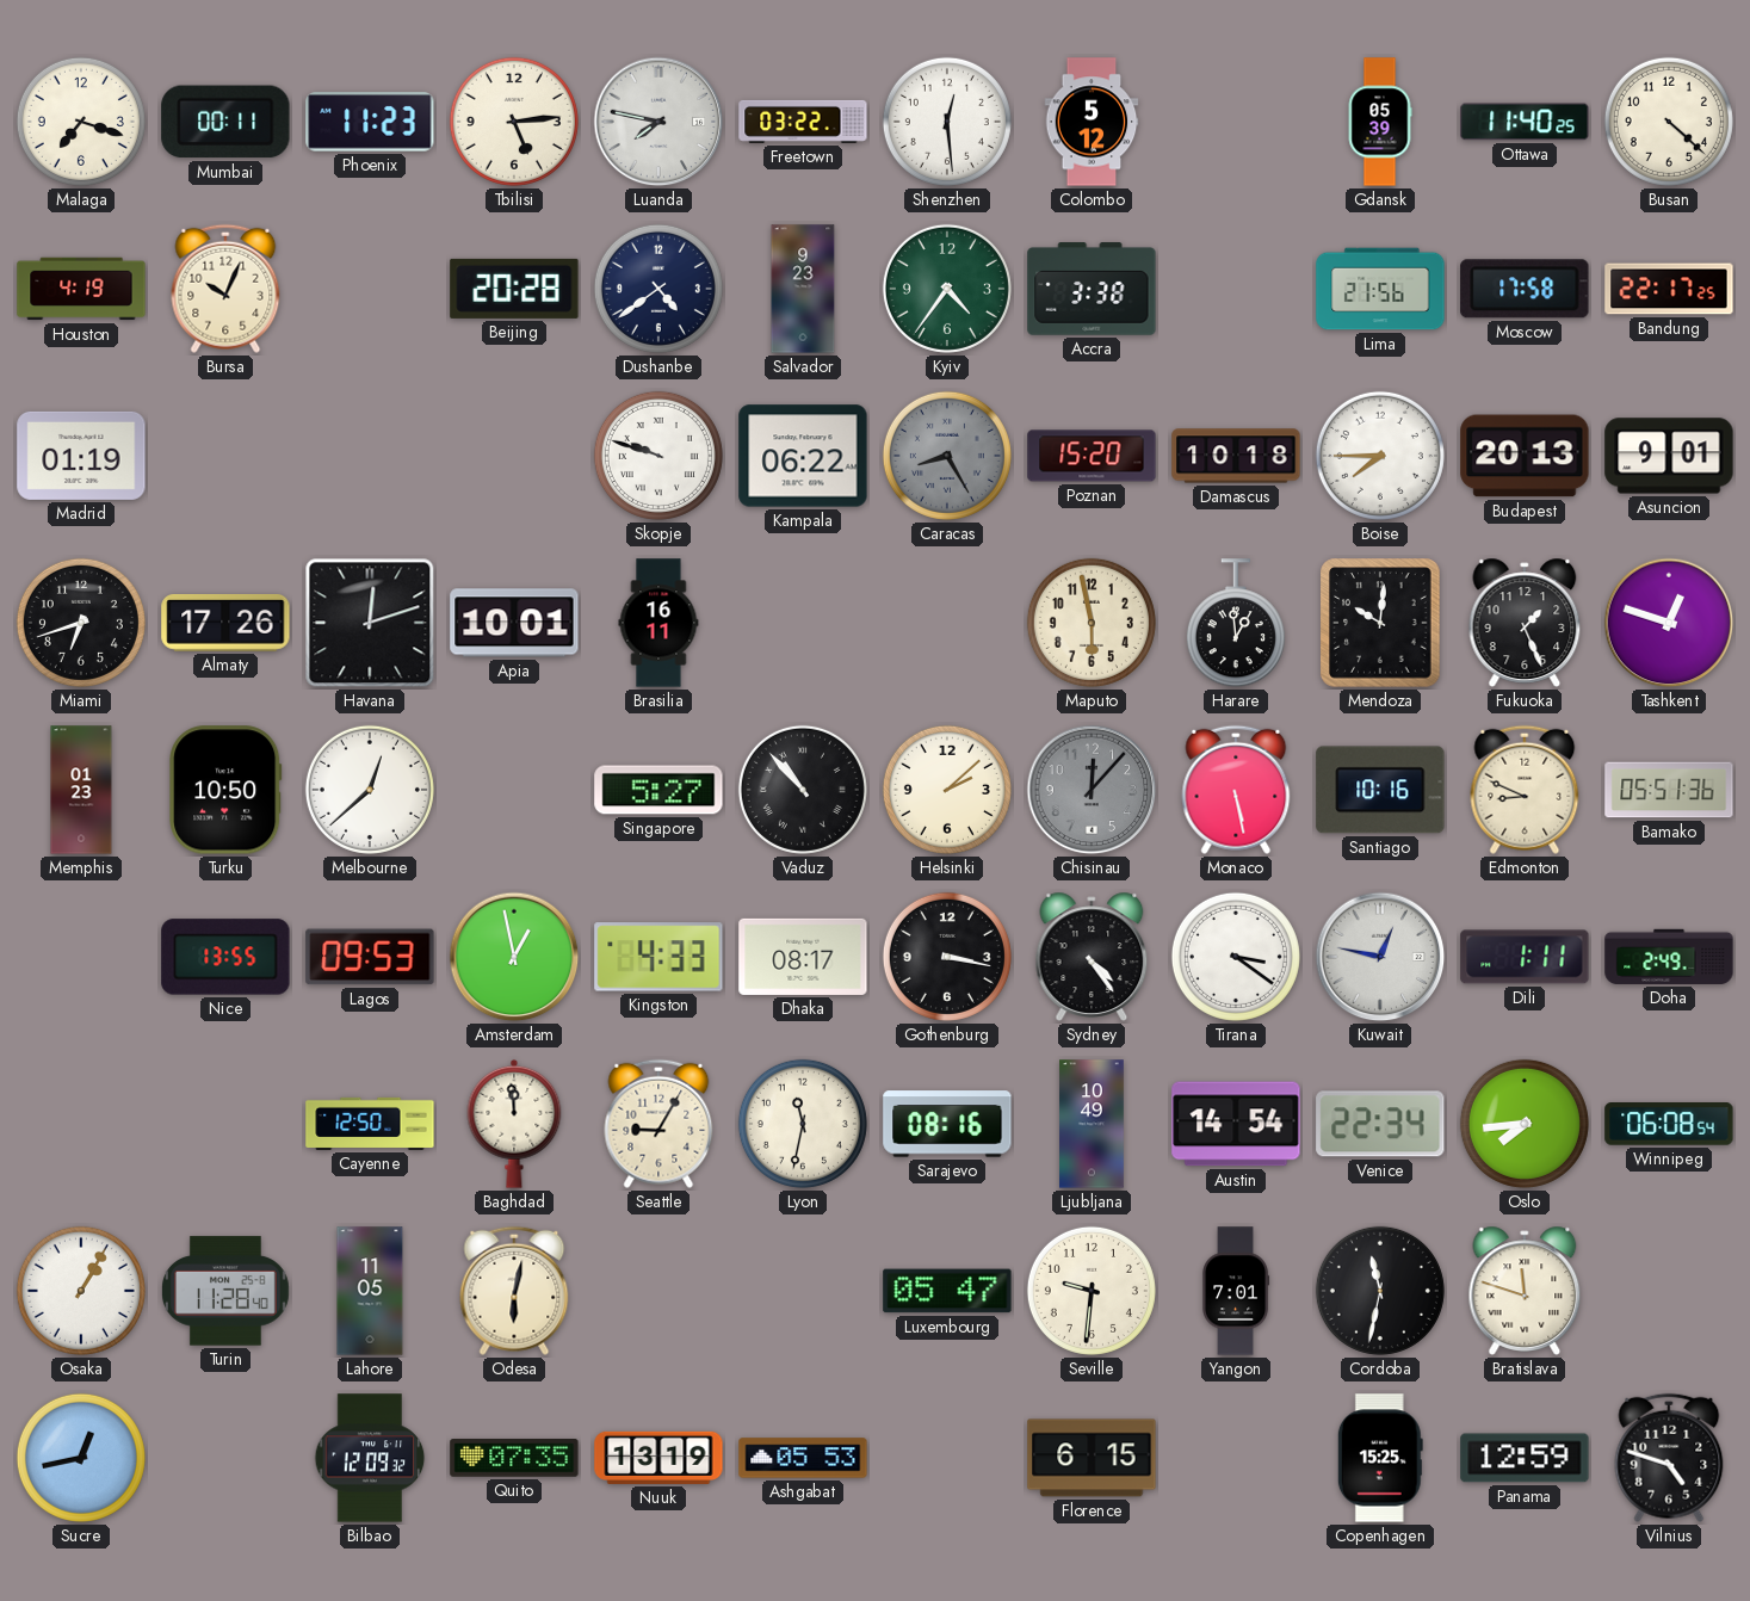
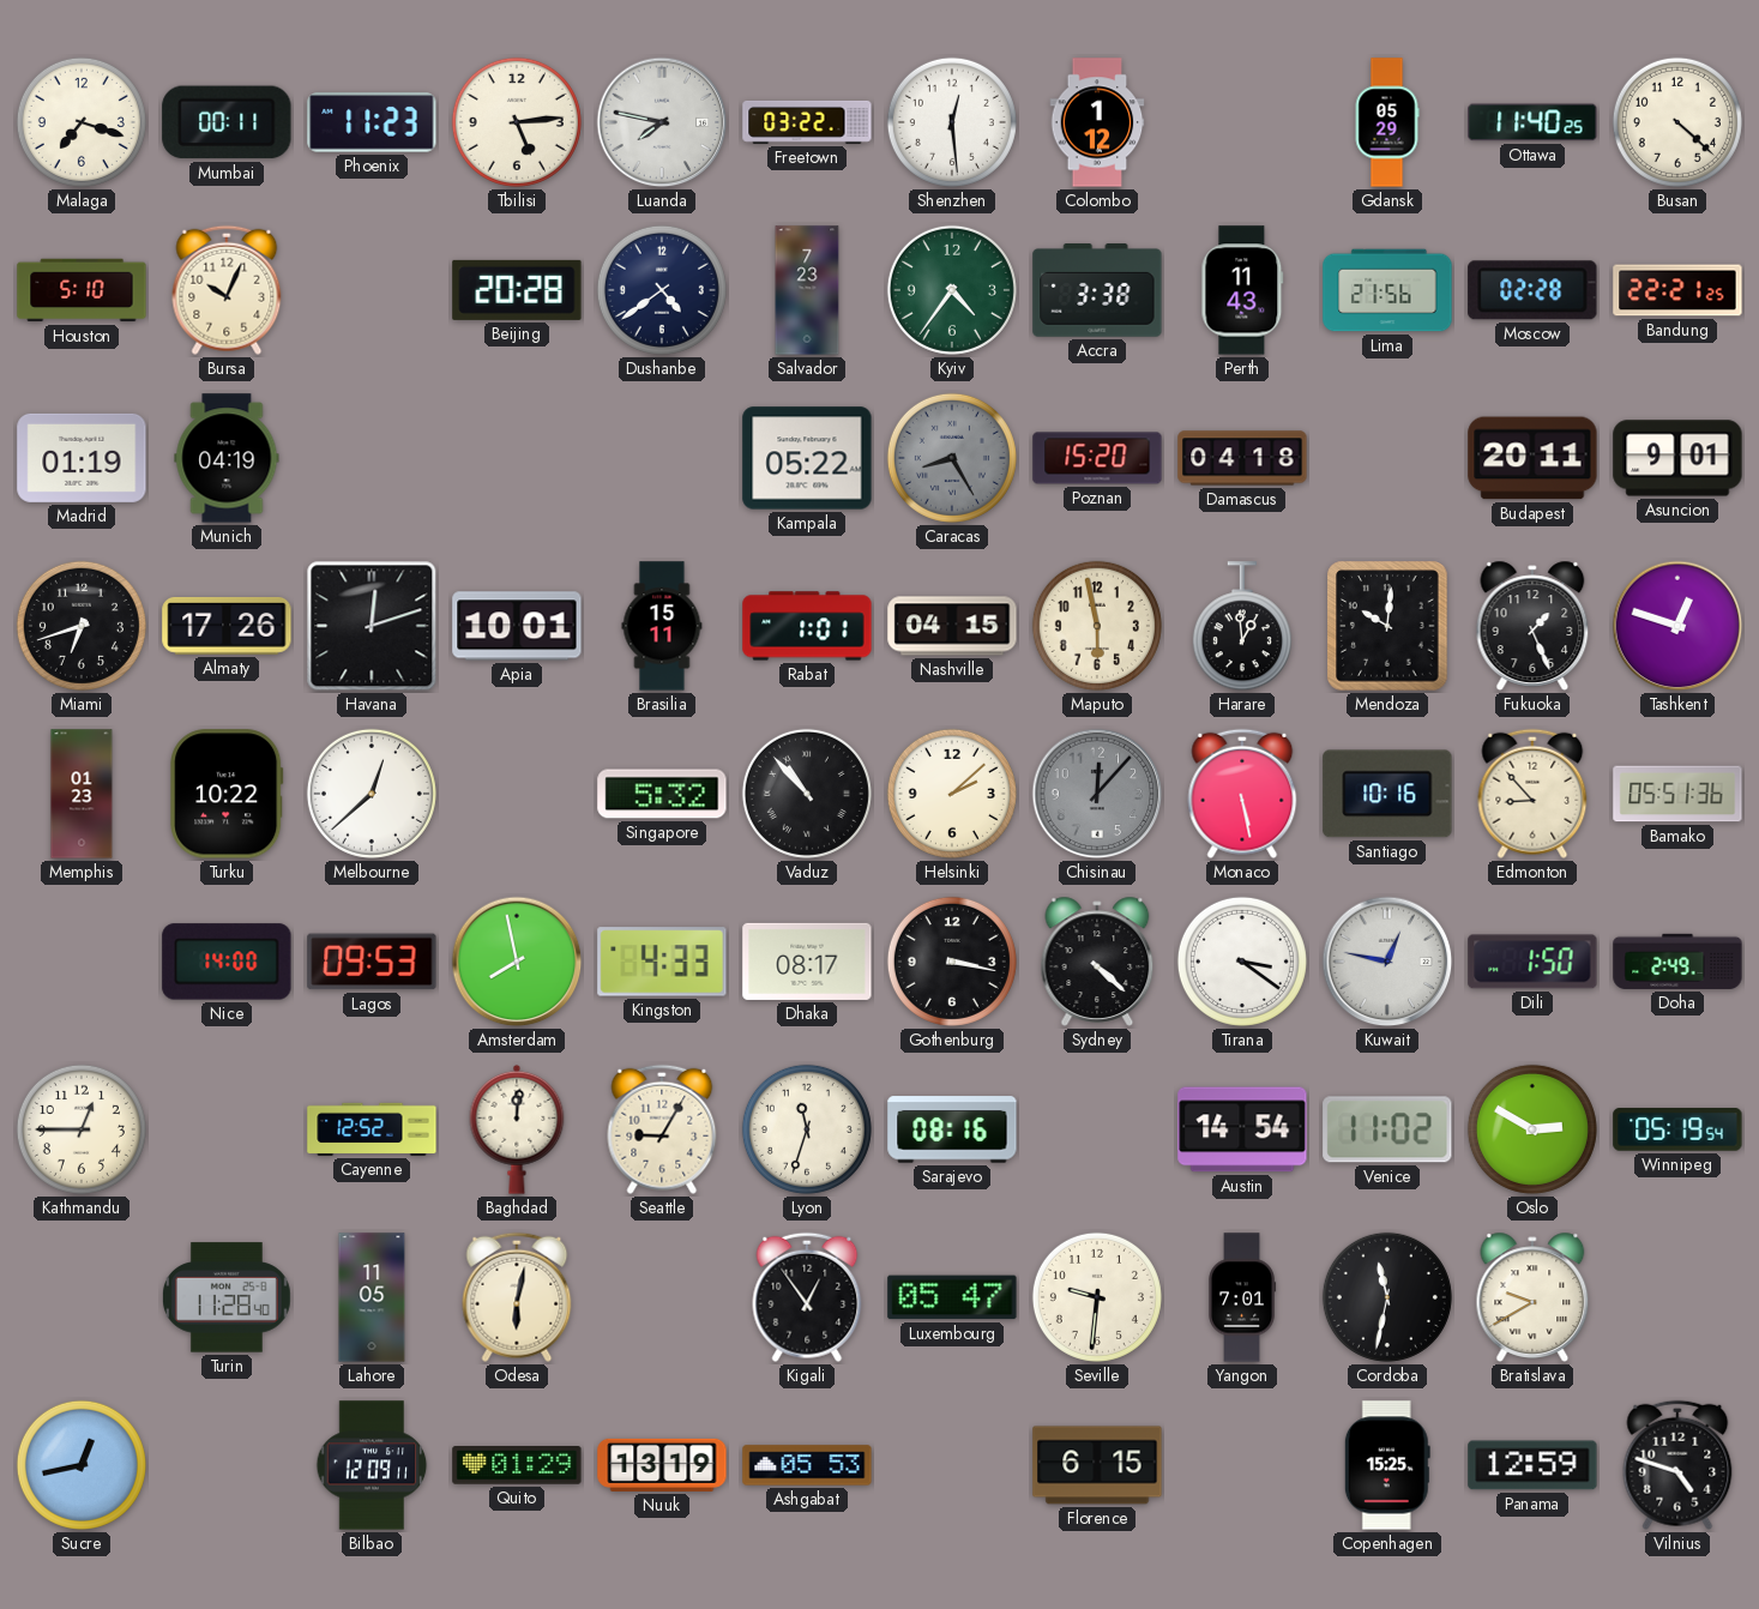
Colombo: 5:12 -> 1:12
Gdansk: 05:39 -> 05:29
Houston: 4:19 -> 5:10
Salvador: 9:23 -> 7:23
Perth: none -> 11:43
Moscow: 17:58 -> 02:28
Bandung: 22:17 -> 22:21
Munich: none -> 04:19
Skopje: 9:48 -> none
Kampala: 06:22 -> 05:22
Damascus: 10:18 -> 04:18
Boise: 7:45 -> none
Budapest: 20:13 -> 20:11
Brasilia: 16:11 -> 15:11
Rabat: none -> 1:01
Nashville: none -> 04:15
Turku: 10:50 -> 10:22
Singapore: 5:27 -> 5:32
Edmonton: 8:49 -> 8:53
Nice: 13:55 -> 14:00
Amsterdam: 12:58 -> 7:58
Sydney: 4:24 -> 4:22
Dili: 1:11 -> 1:50
Kathmandu: none -> 12:45
Cayenne: 12:50 -> 12:52
Baghdad: 11:59 -> 12:01
Lyon: 11:32 -> 11:33
Ljubljana: 10:49 -> none
Venice: 22:34 -> 11:02
Oslo: 7:44 -> 2:50
Winnipeg: 06:08 -> 05:19
Osaka: 1:05 -> none
Kigali: none -> 12:54
Bratislava: 11:48 -> 9:40
Bilbao: 12:09:32 -> 12:09:11
Quito: 07:35 -> 01:29
